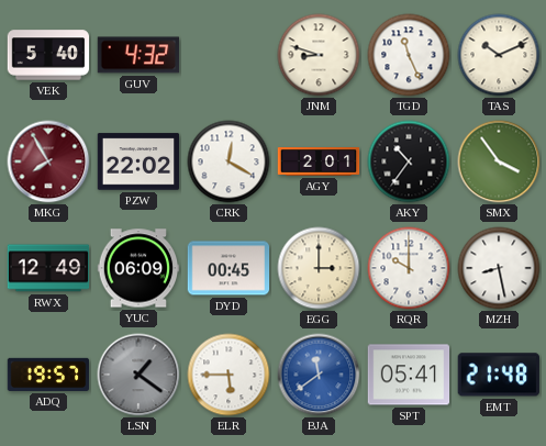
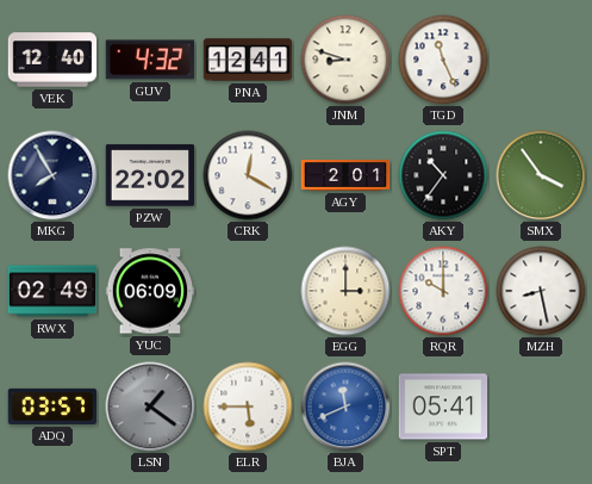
VEK: 5:40 -> 12:40
PNA: none -> 12:41
TAS: 10:11 -> none
MKG dial: burgundy -> navy
RWX: 12:49 -> 02:49
DYD: 00:45 -> none
ADQ: 19:57 -> 03:57
BJA: 11:39 -> 11:41
EMT: 21:48 -> none
